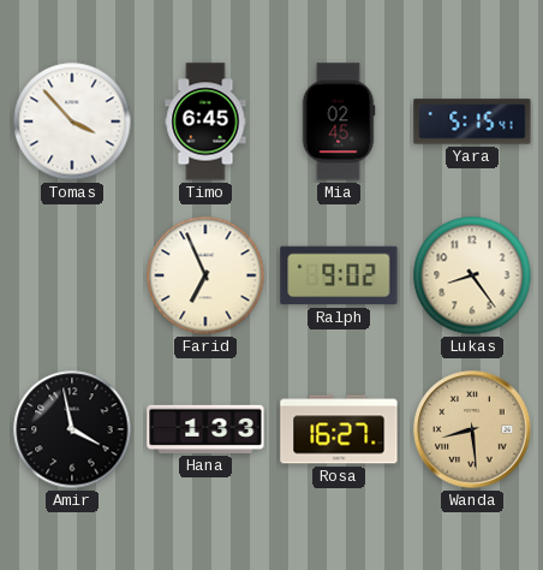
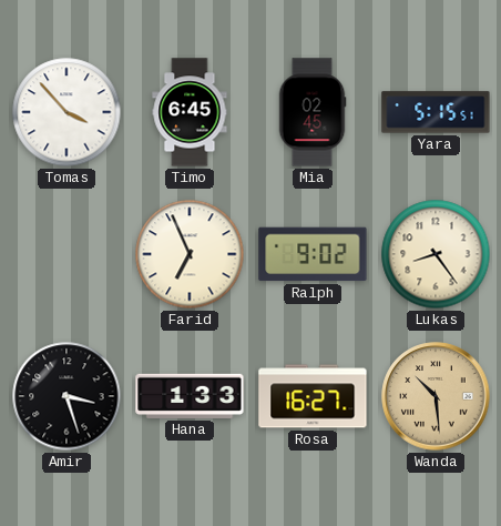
Yara: 5:15:41 -> 5:15:51
Amir: 3:58 -> 3:27
Wanda: 8:29 -> 10:29
